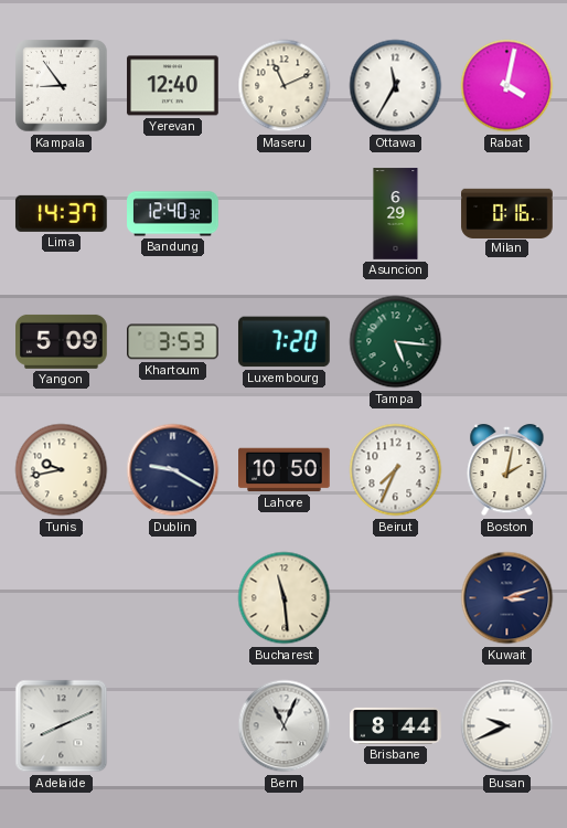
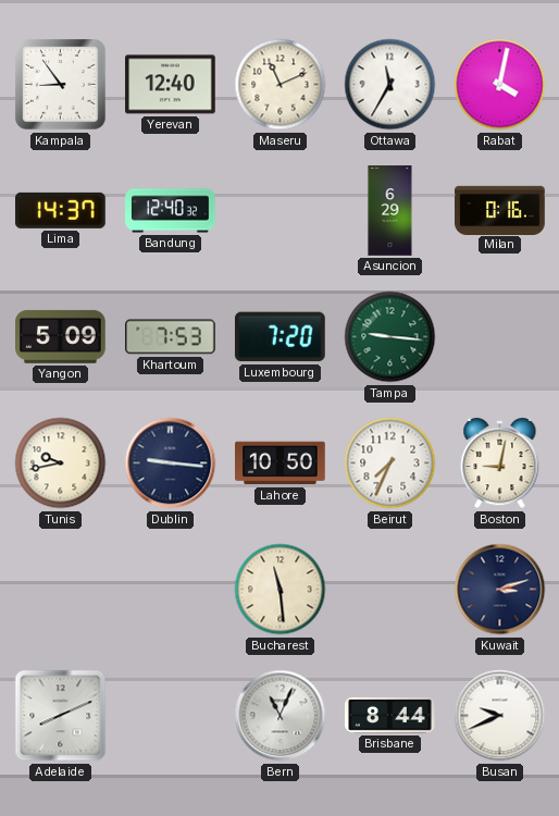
Khartoum: 3:53 -> 7:53
Tampa: 5:16 -> 9:16
Dublin: 9:20 -> 9:16
Boston: 2:02 -> 9:02
